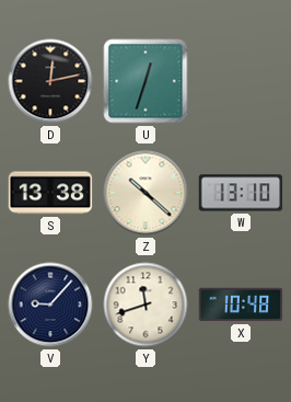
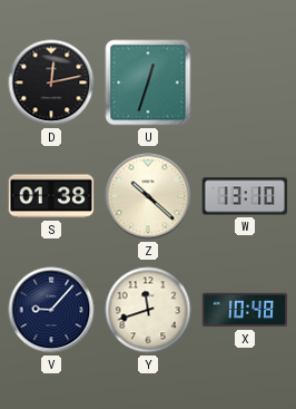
S: 13:38 -> 01:38
